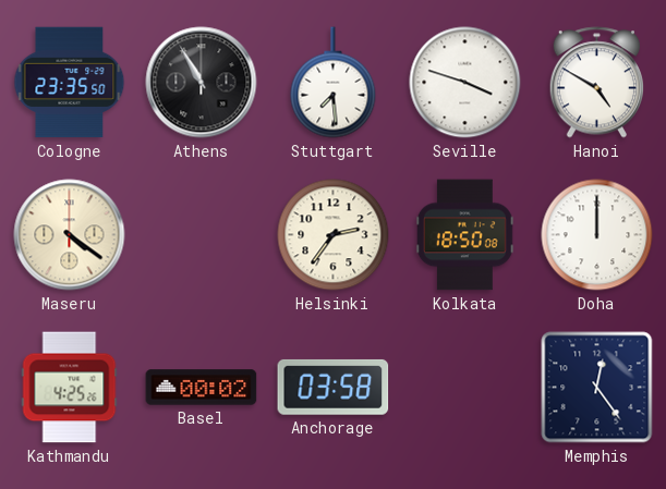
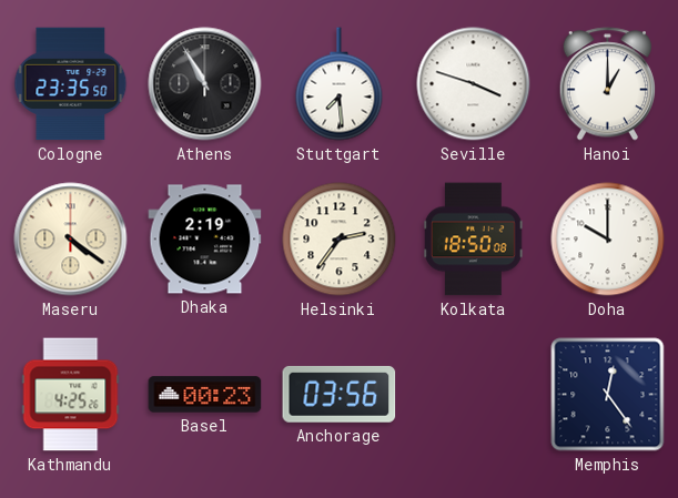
Hanoi: 4:50 -> 1:00
Dhaka: none -> 2:19
Doha: 12:00 -> 10:00
Basel: 00:02 -> 00:23
Anchorage: 03:58 -> 03:56
